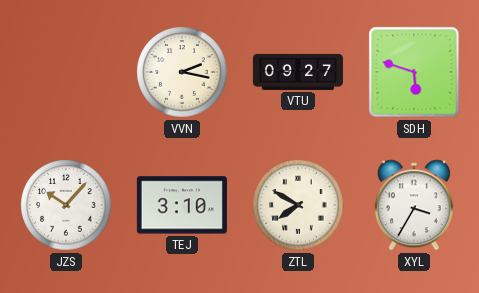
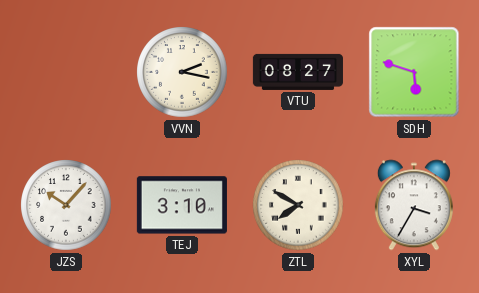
VTU: 09:27 -> 08:27
